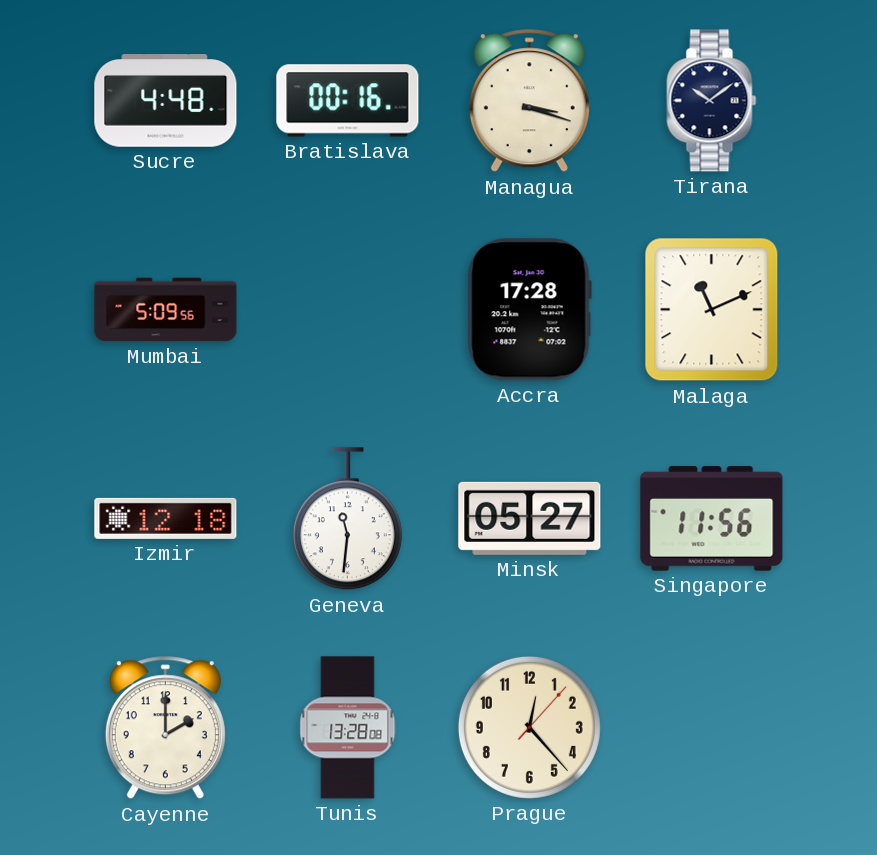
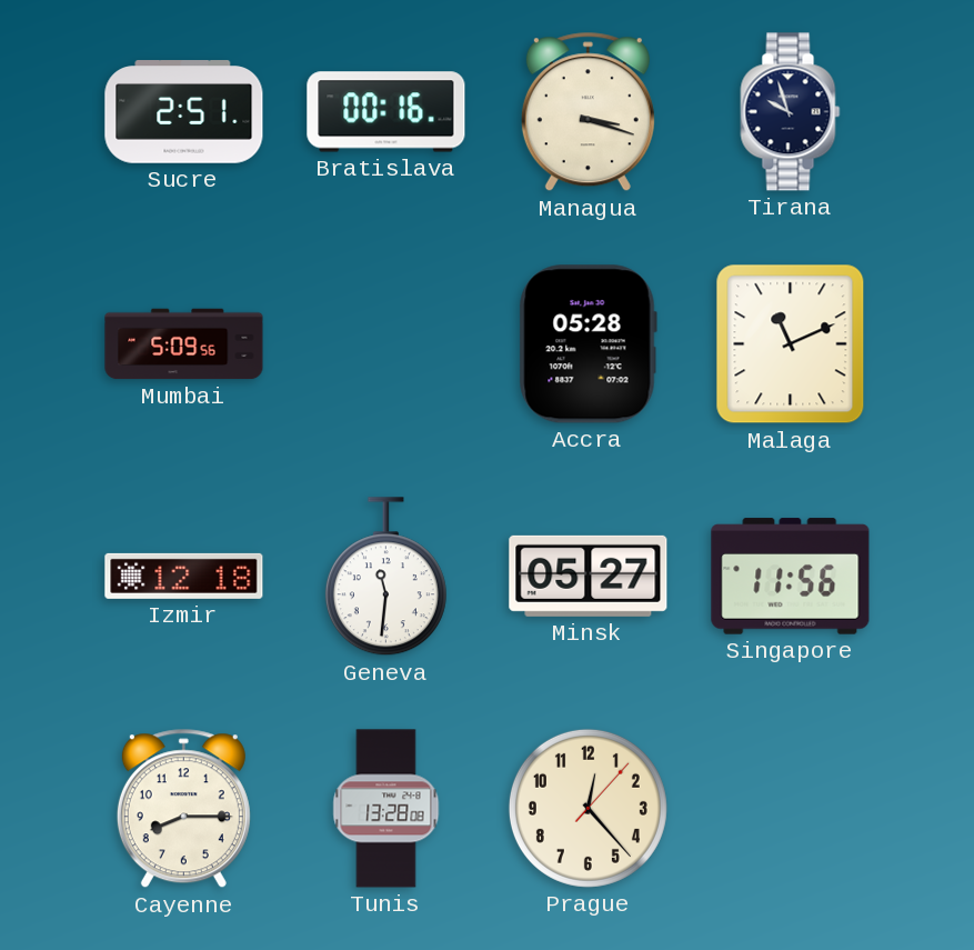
Sucre: 4:48 -> 2:51
Tirana: 10:09 -> 9:57
Accra: 17:28 -> 05:28
Cayenne: 2:00 -> 8:15
